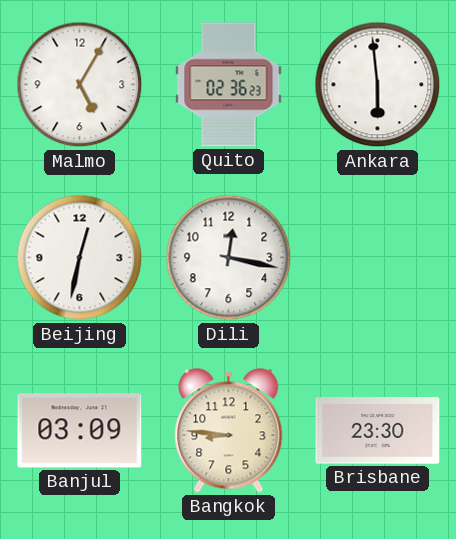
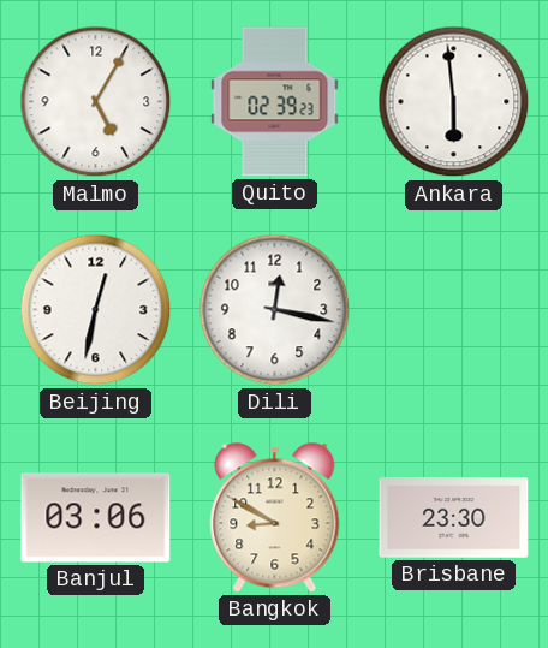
Quito: 02:36 -> 02:39
Banjul: 03:09 -> 03:06
Bangkok: 8:46 -> 8:50
